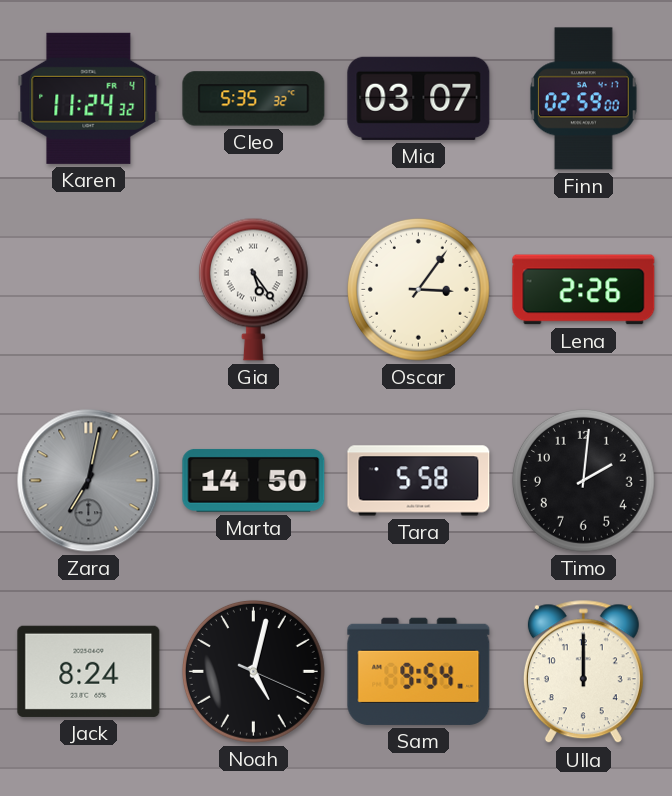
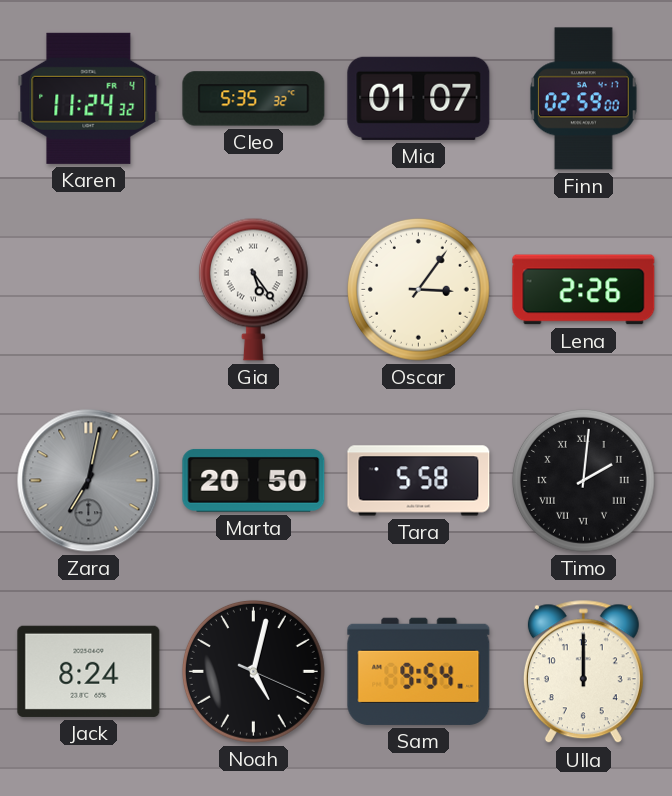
Mia: 03:07 -> 01:07
Marta: 14:50 -> 20:50
Timo numerals: Arabic -> Roman
